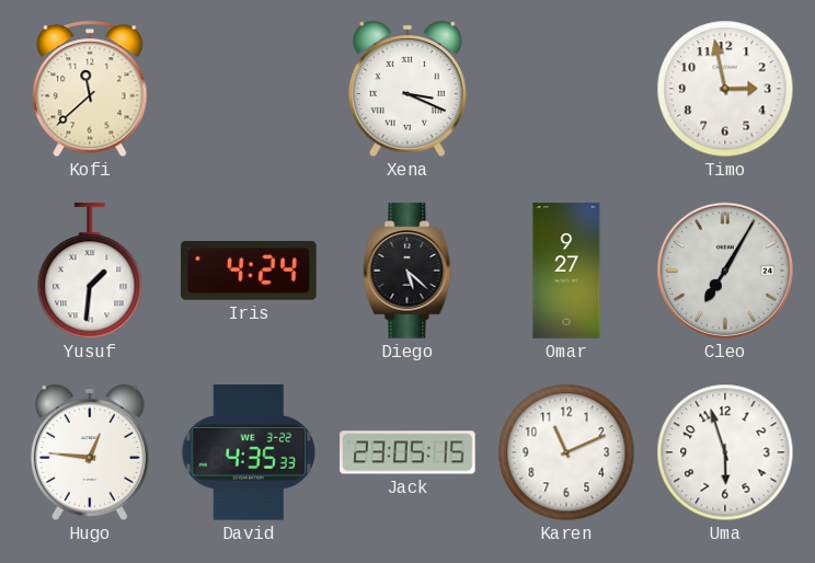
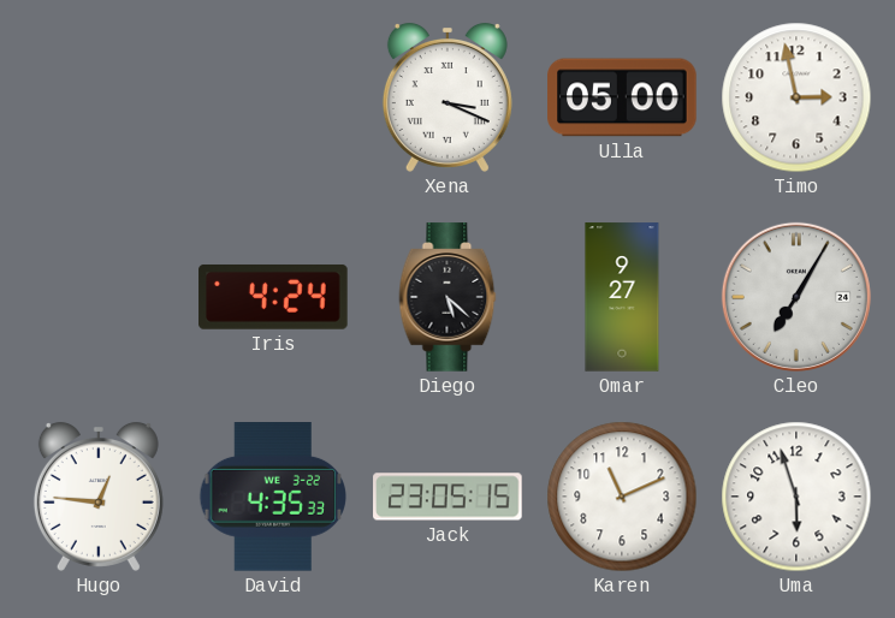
Kofi: 11:38 -> none
Ulla: none -> 05:00
Yusuf: 1:31 -> none
